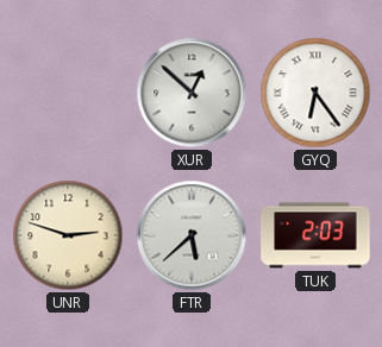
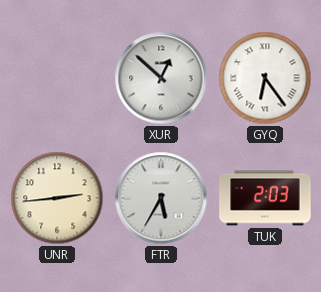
UNR: 2:48 -> 2:44
FTR: 5:38 -> 5:35
